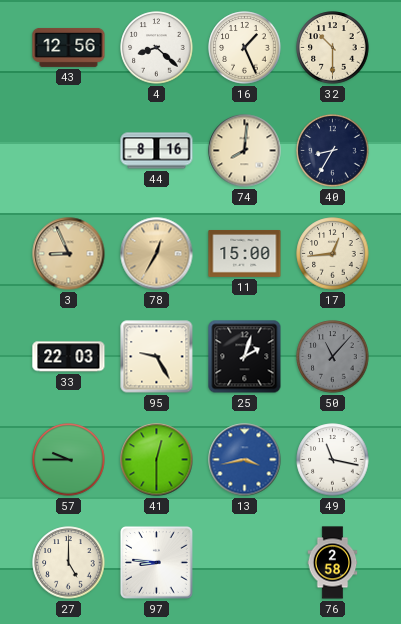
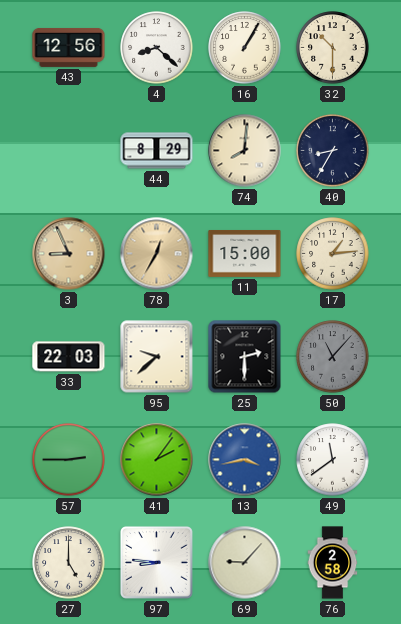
16: 1:26 -> 1:05
44: 8:16 -> 8:29
17: 12:44 -> 1:14
95: 9:25 -> 9:38
25: 2:03 -> 2:30
57: 9:45 -> 2:45
41: 12:30 -> 2:06
49: 11:17 -> 11:39
69: none -> 9:07
